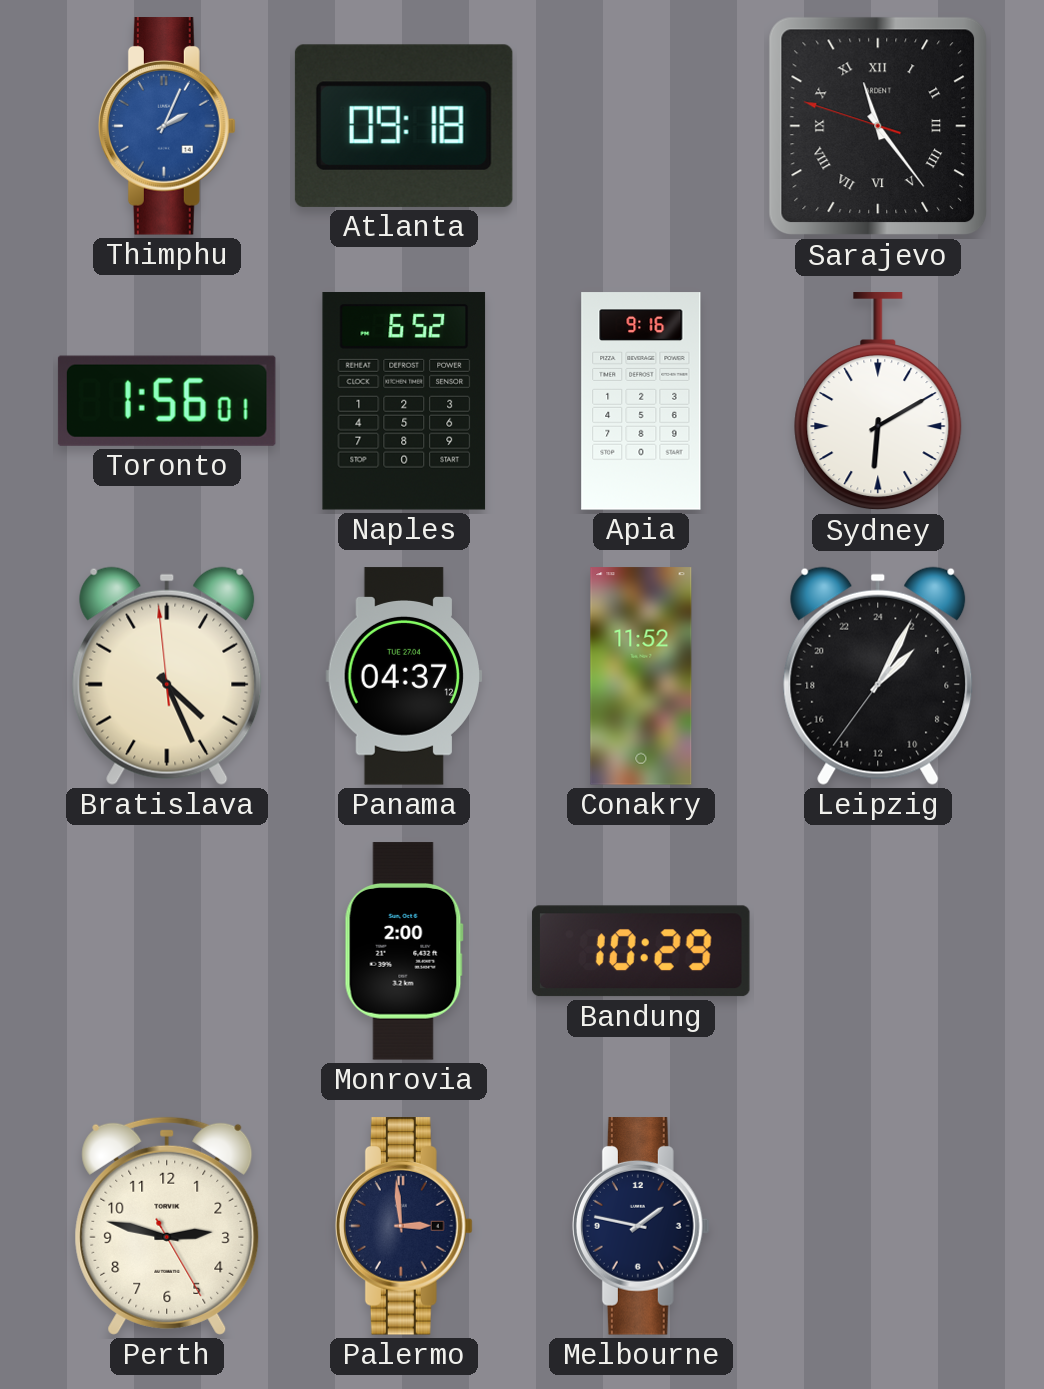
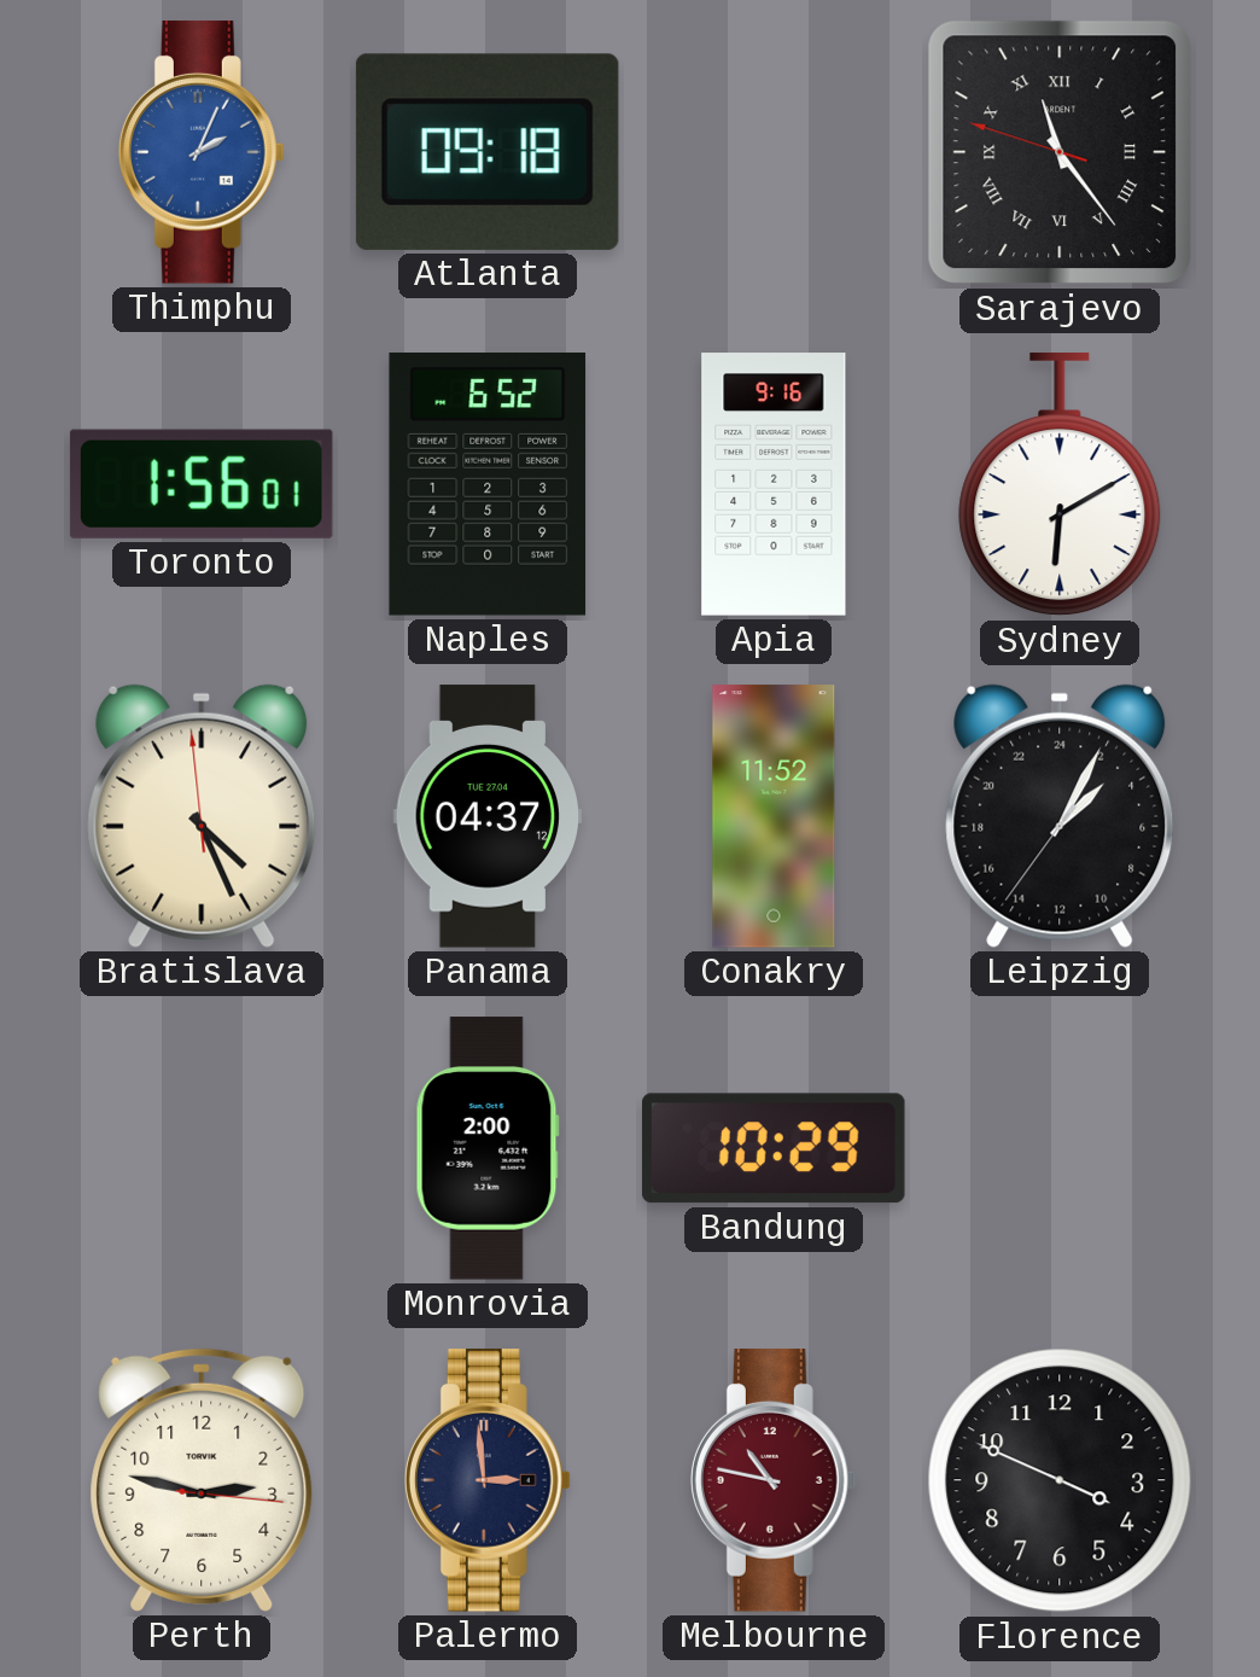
Perth: 2:47:25 -> 2:47:16
Melbourne: 1:47 -> 10:47
Melbourne dial: navy -> burgundy
Florence: none -> 3:49
